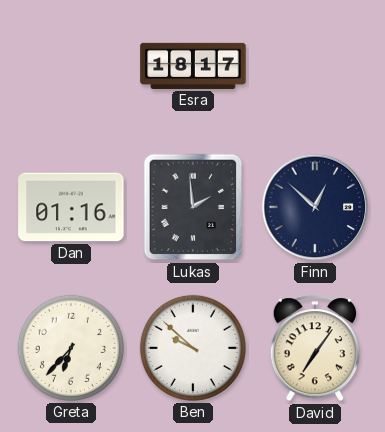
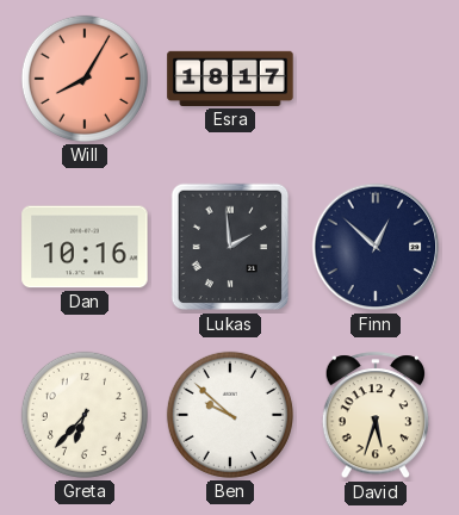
Will: none -> 8:05
Dan: 01:16 -> 10:16
David: 7:06 -> 5:33
